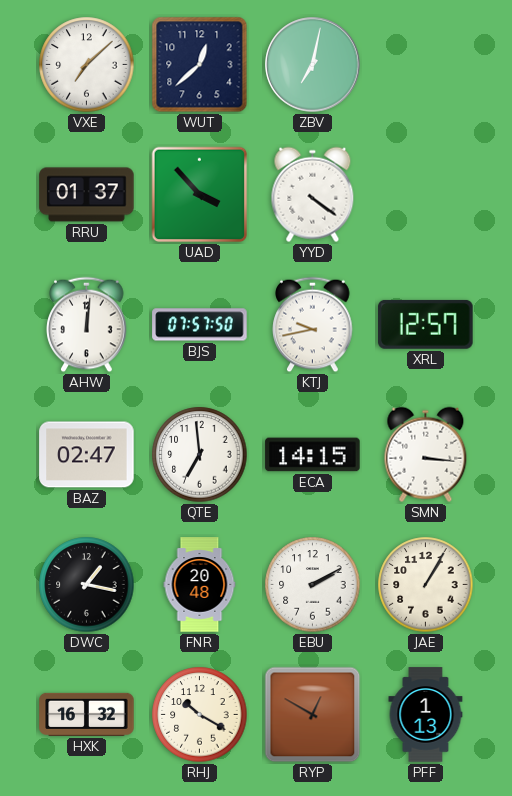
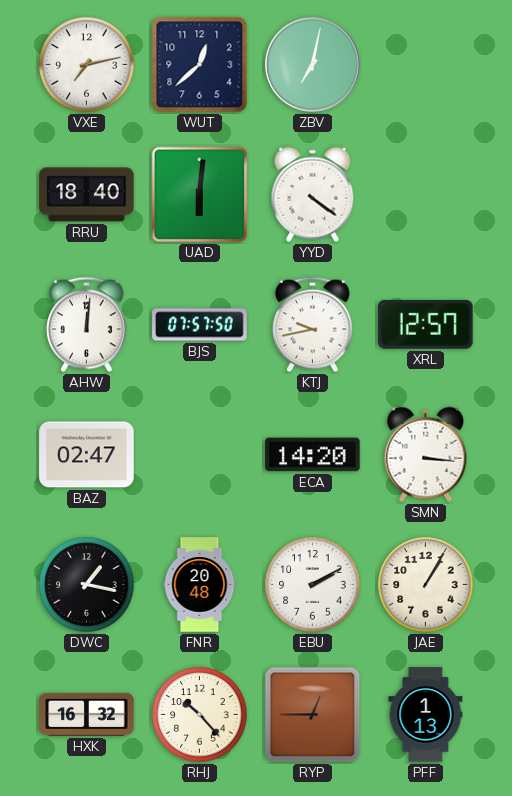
VXE: 7:08 -> 7:13
RRU: 01:37 -> 18:40
UAD: 3:53 -> 6:01
QTE: 6:59 -> none
ECA: 14:15 -> 14:20
RHJ: 10:20 -> 10:23
RYP: 12:50 -> 12:45
